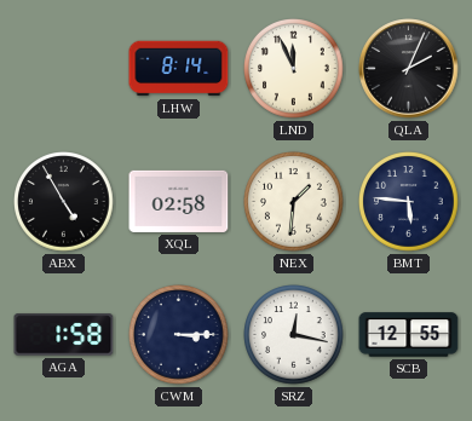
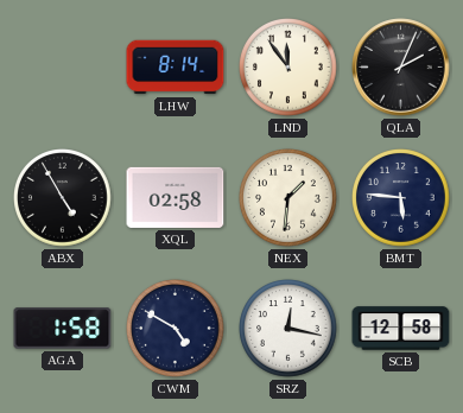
LND: 11:56 -> 11:54
CWM: 3:15 -> 4:50
SCB: 12:55 -> 12:58
